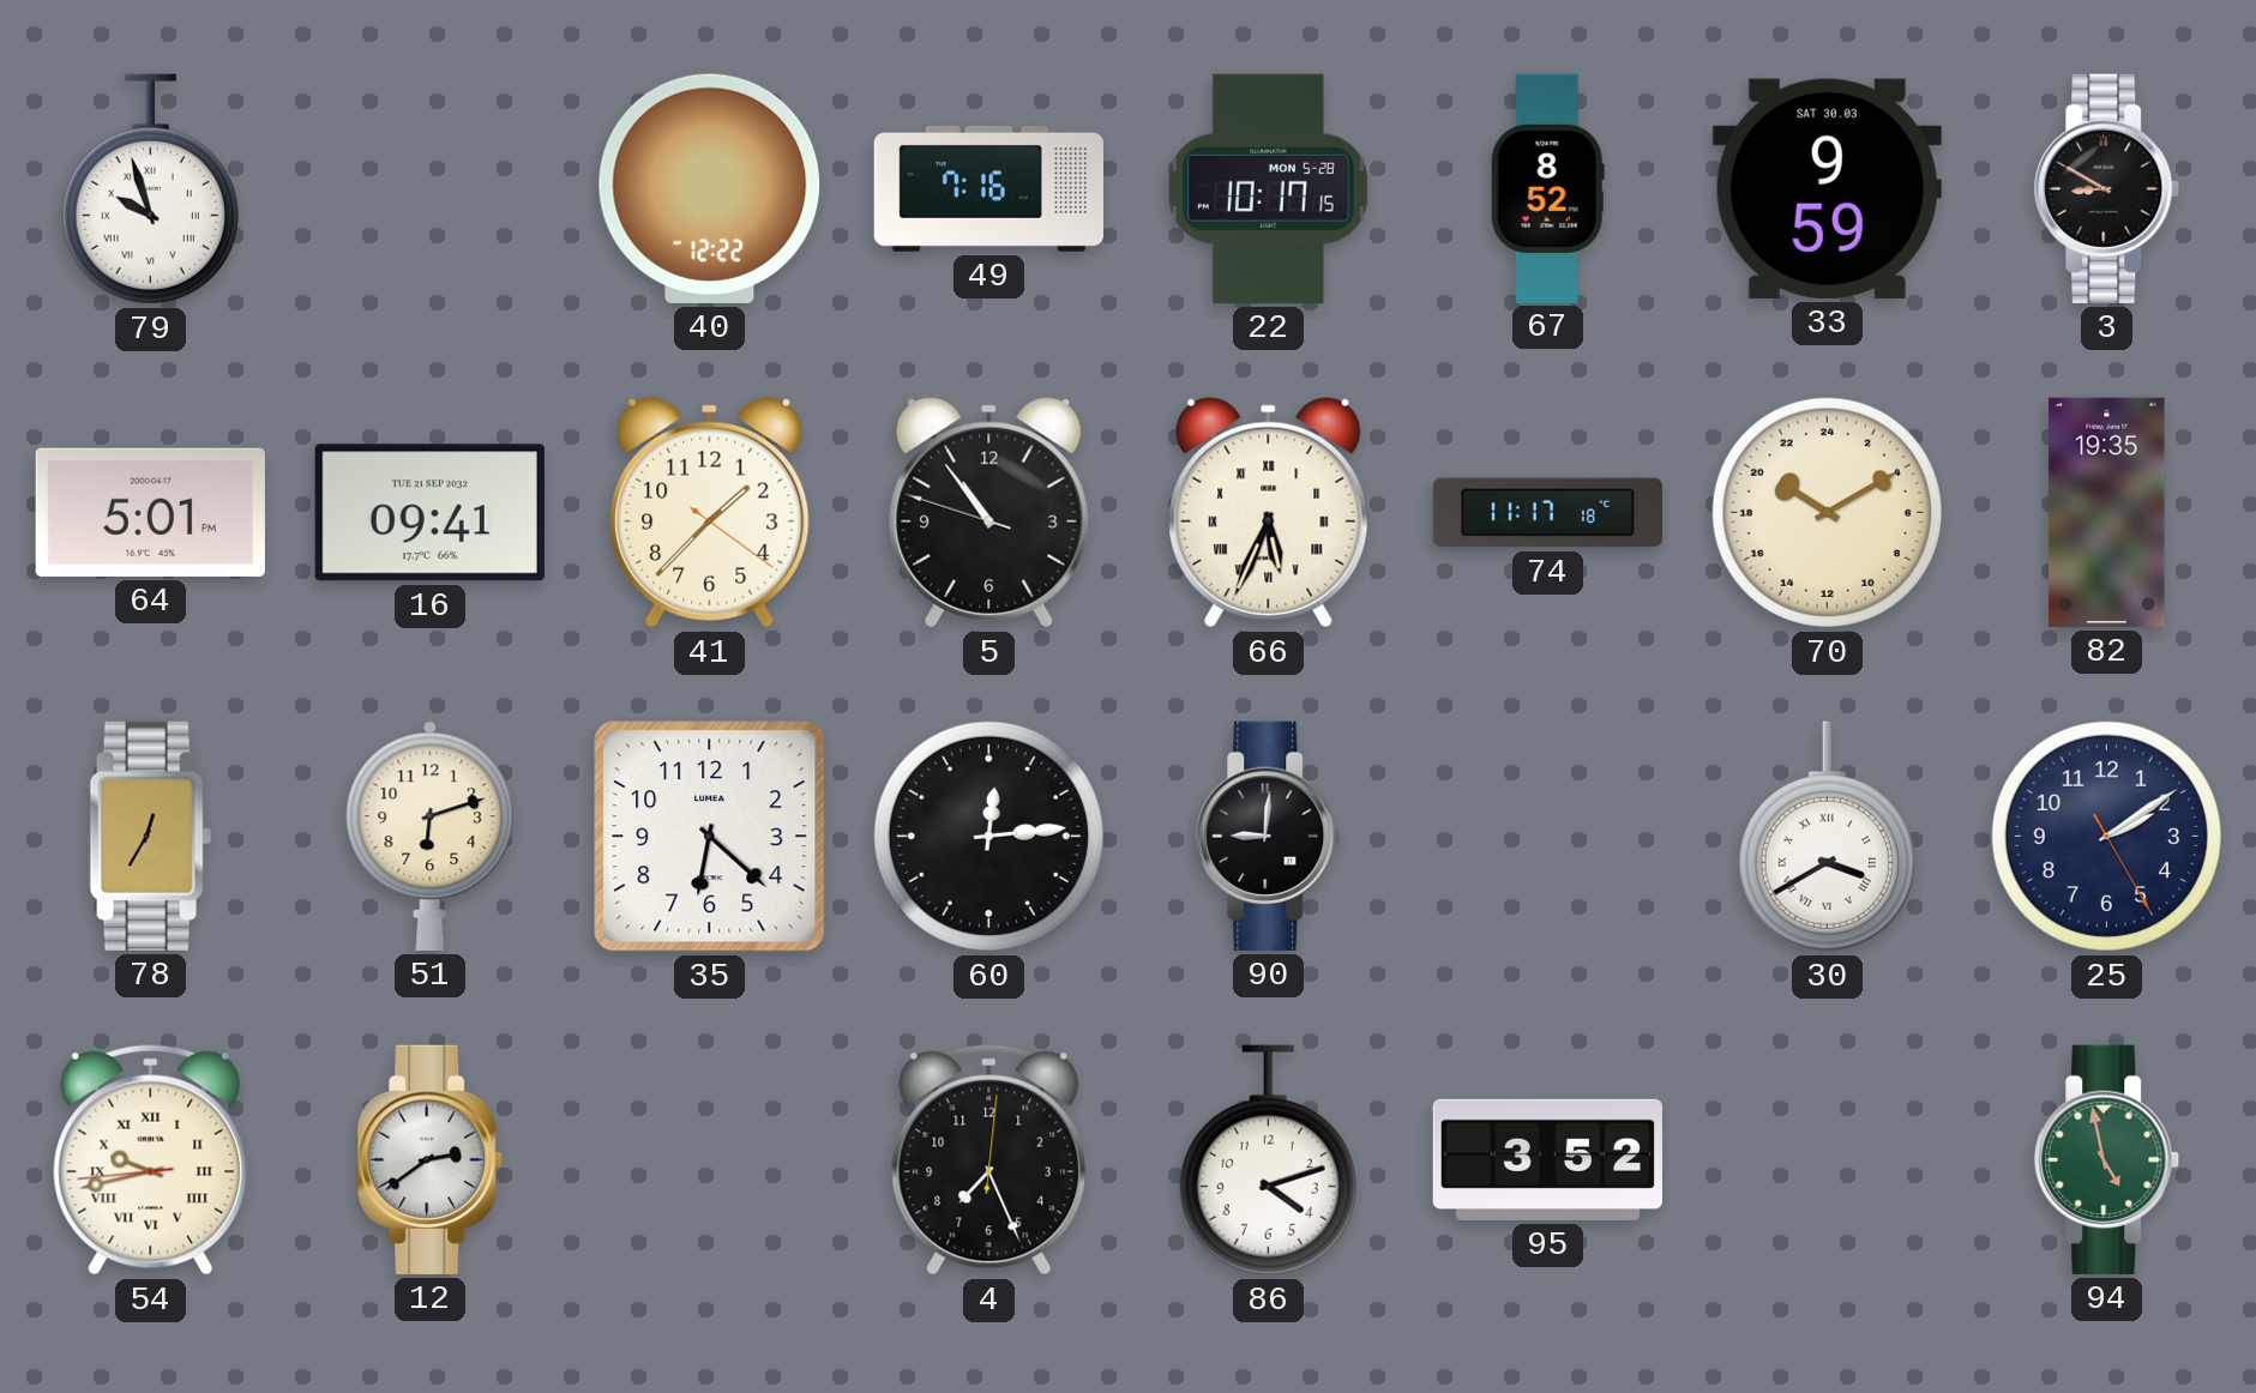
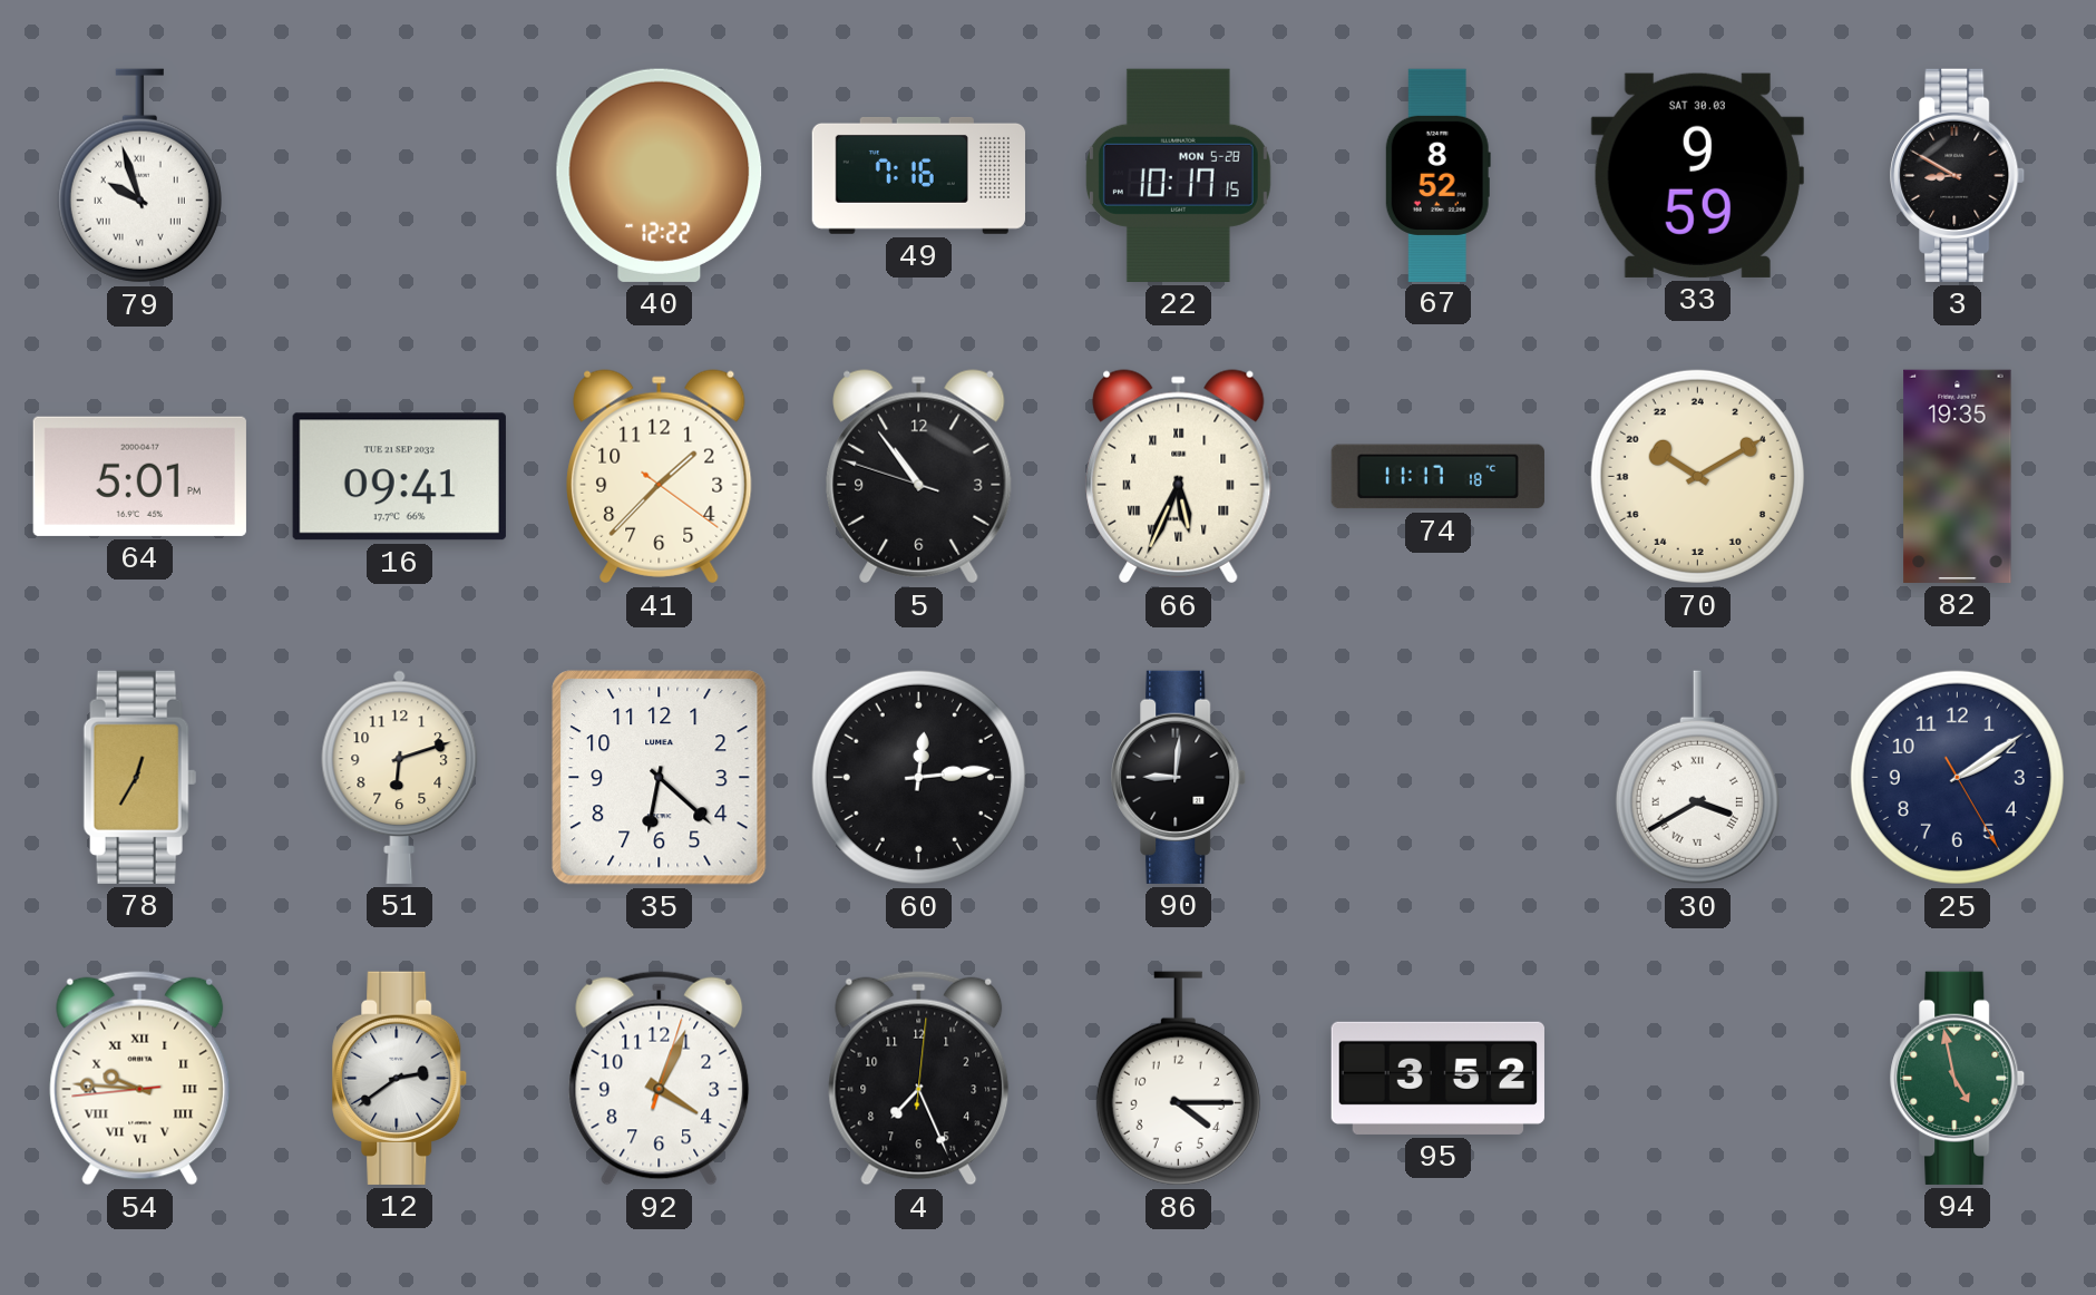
54: 9:42 -> 9:45
92: none -> 4:04
86: 4:12 -> 4:15
